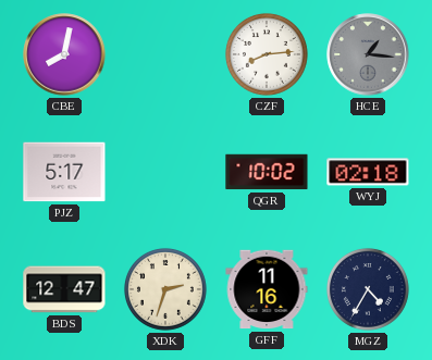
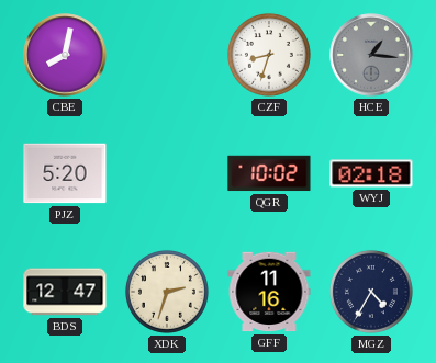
CZF: 8:14 -> 8:33
PJZ: 5:17 -> 5:20
